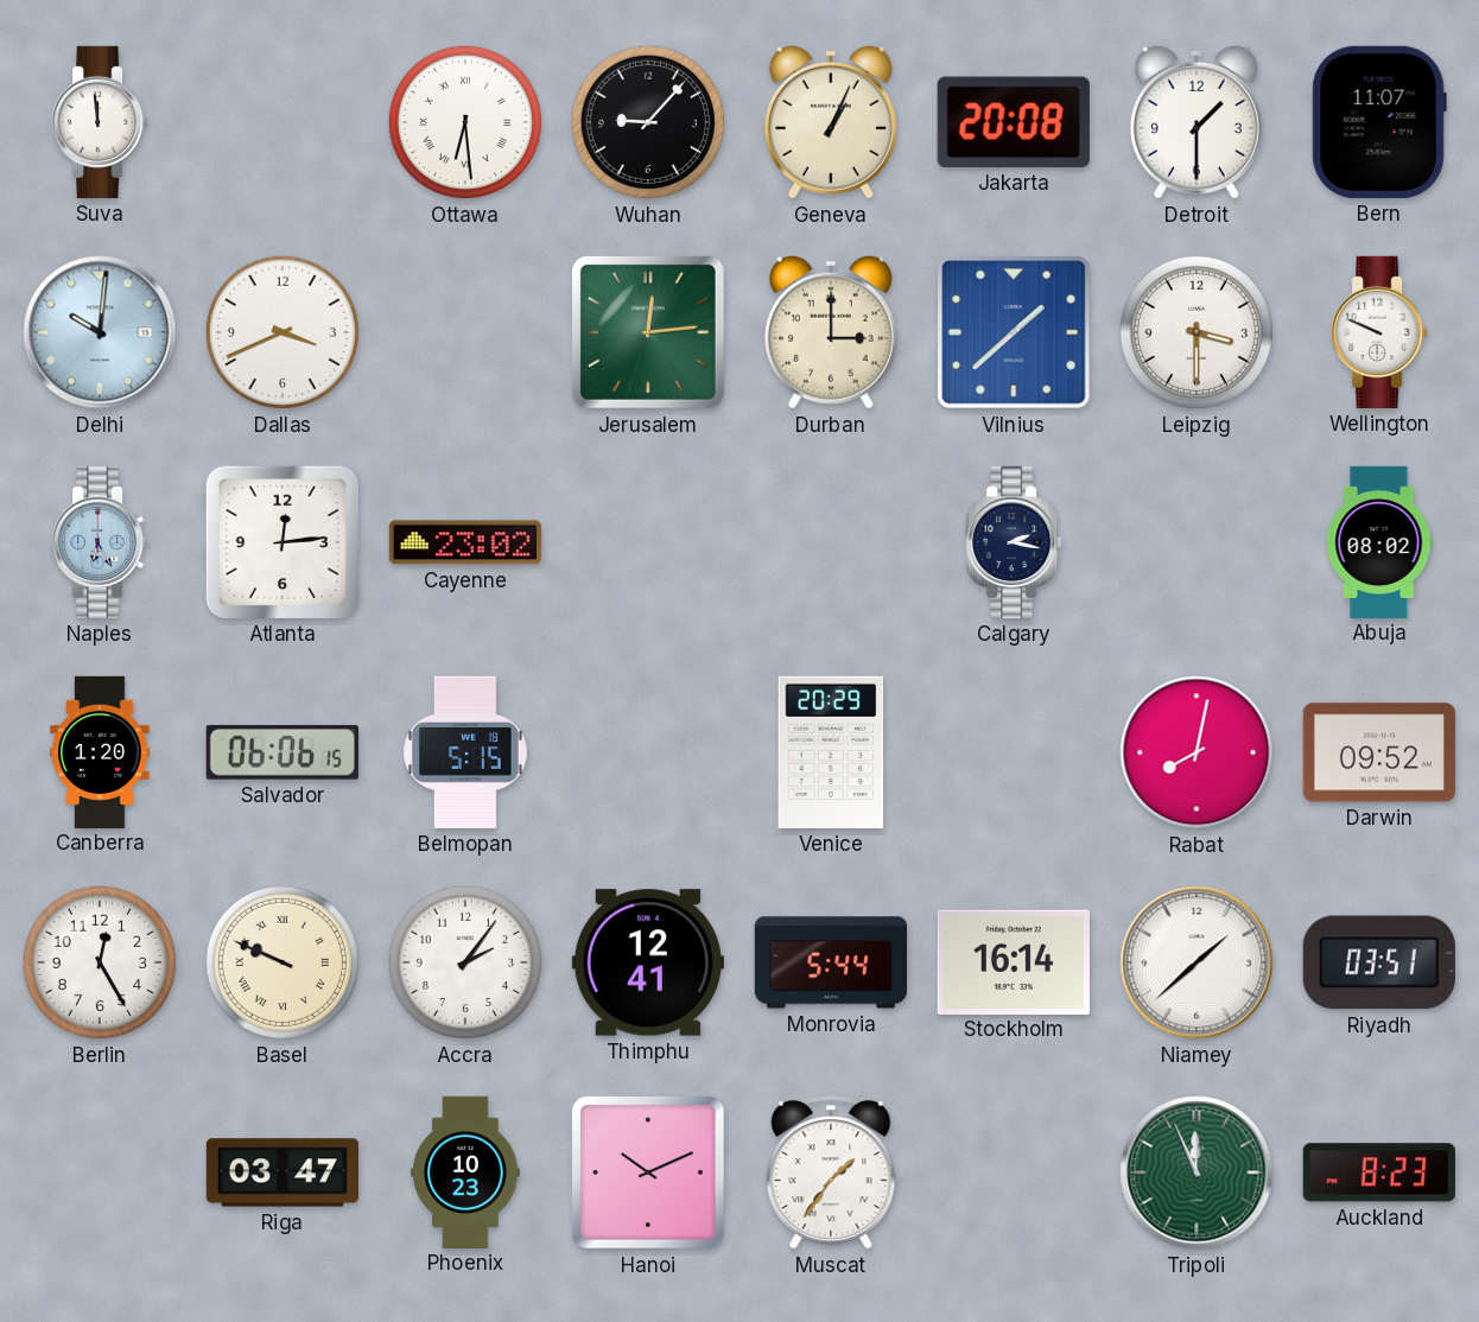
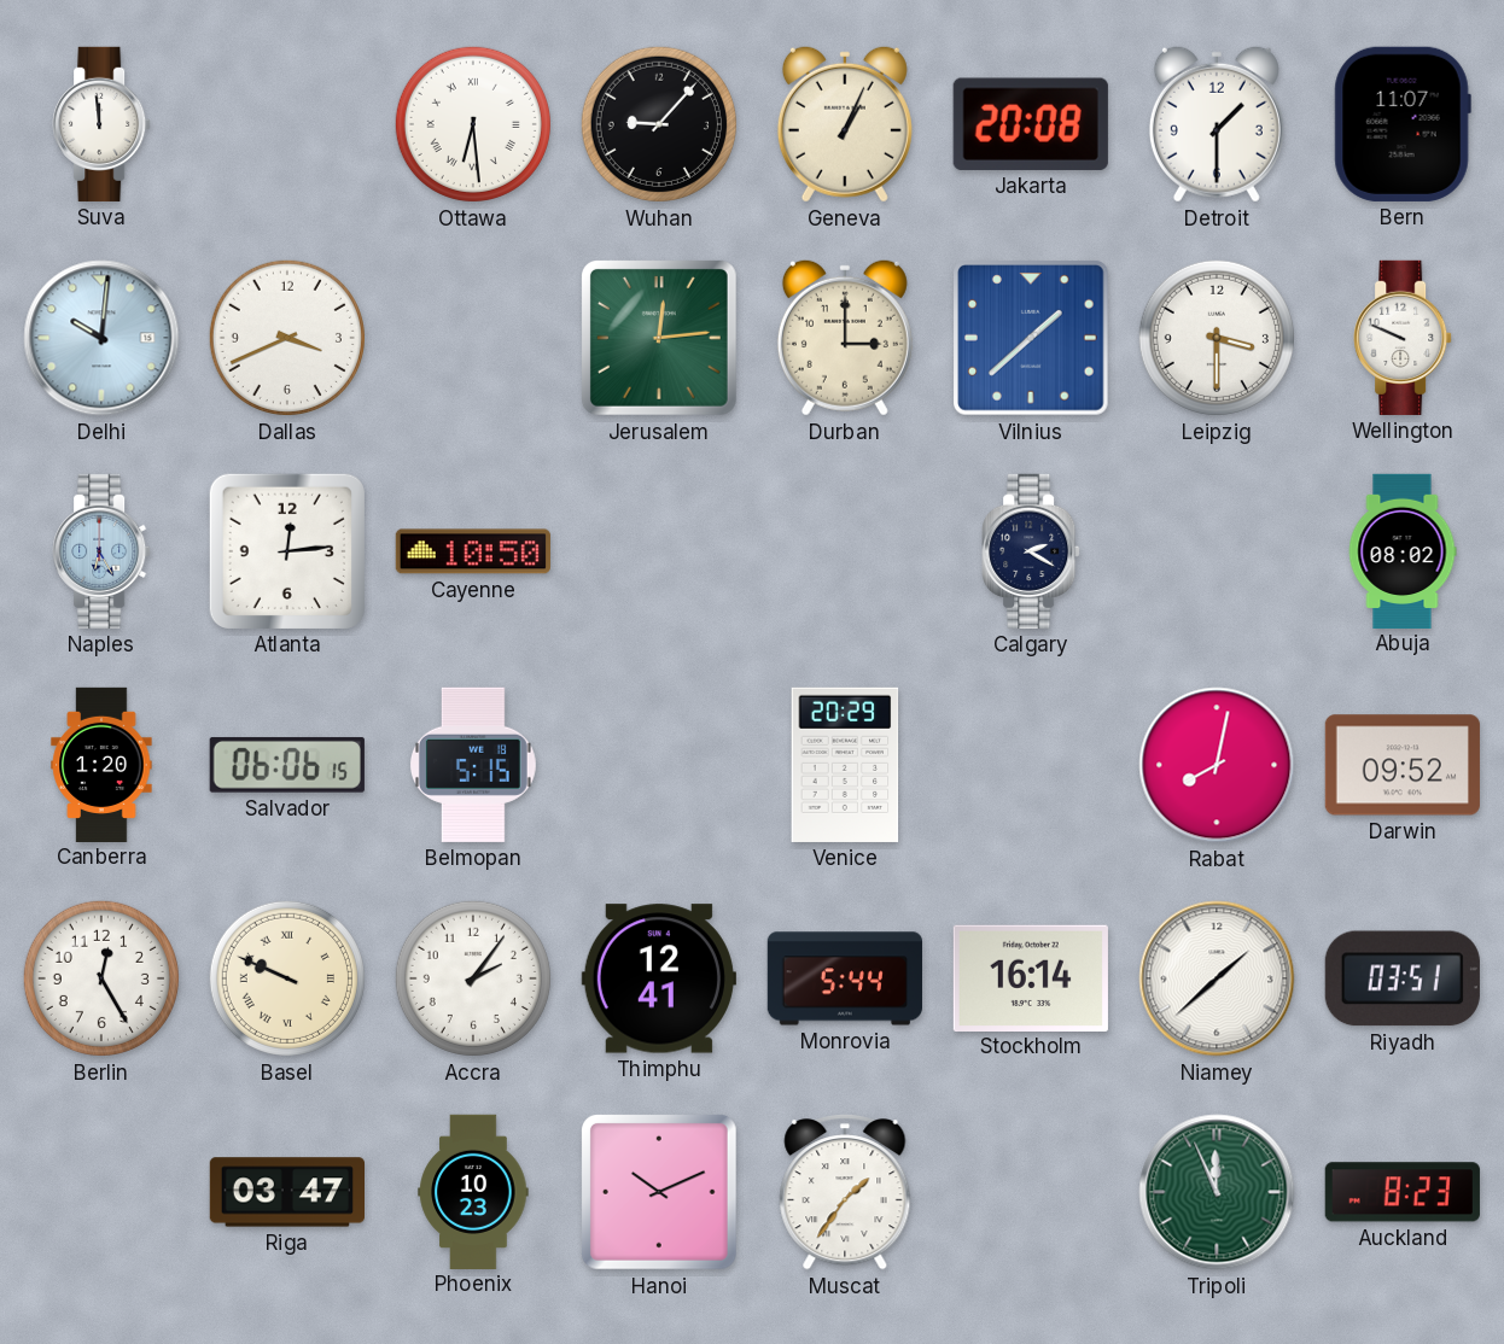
Cayenne: 23:02 -> 10:50
Calgary: 2:17 -> 2:20
